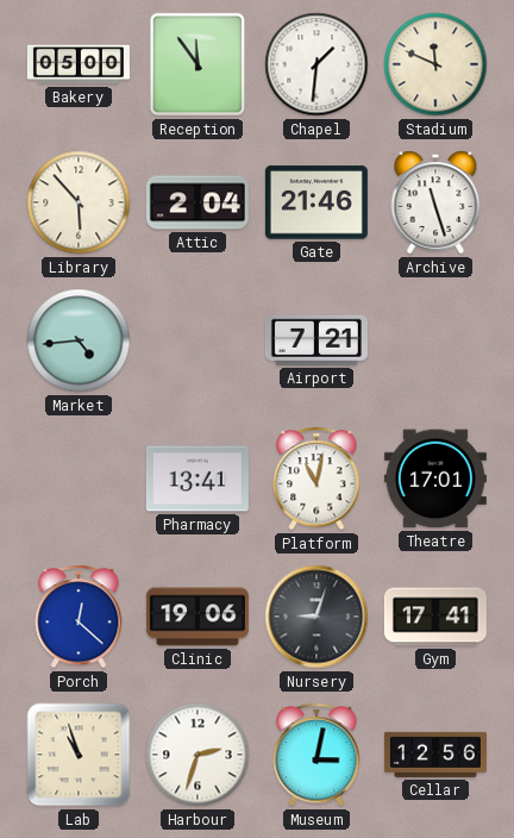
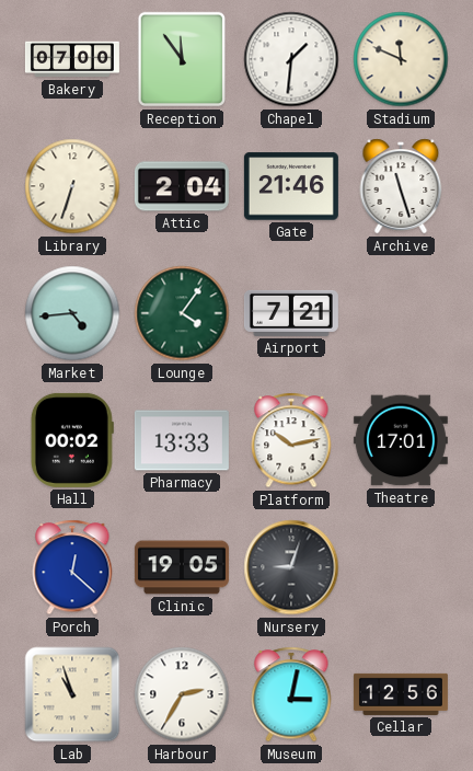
Bakery: 05:00 -> 07:00
Library: 5:53 -> 6:33
Lounge: none -> 4:06
Hall: none -> 00:02
Pharmacy: 13:41 -> 13:33
Platform: 11:02 -> 10:13
Clinic: 19:06 -> 19:05
Gym: 17:41 -> none
Harbour: 2:33 -> 2:35
